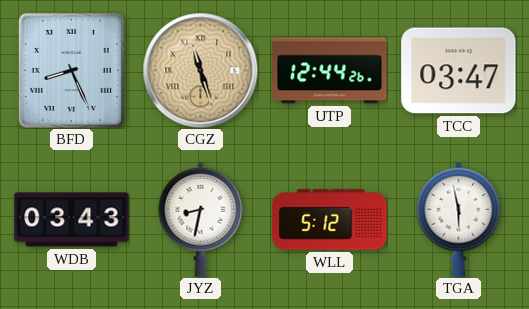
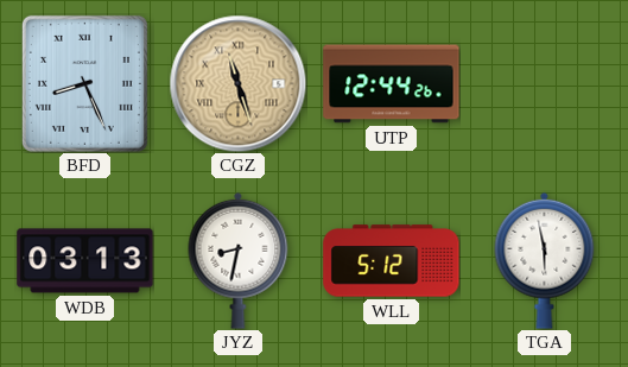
TCC: 03:47 -> none
WDB: 03:43 -> 03:13
